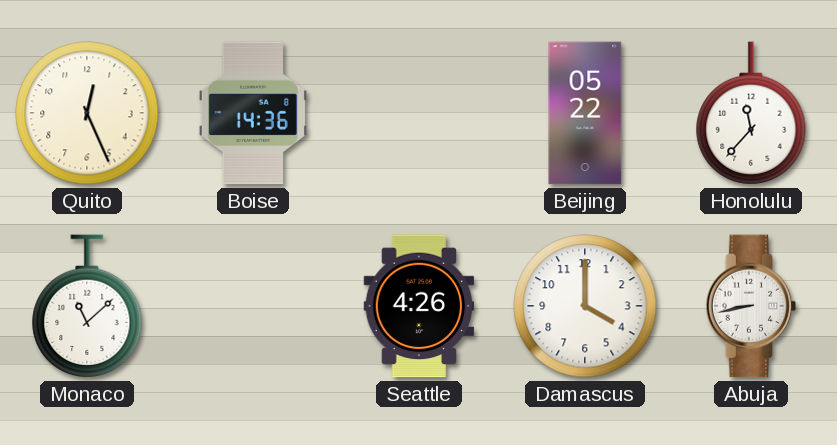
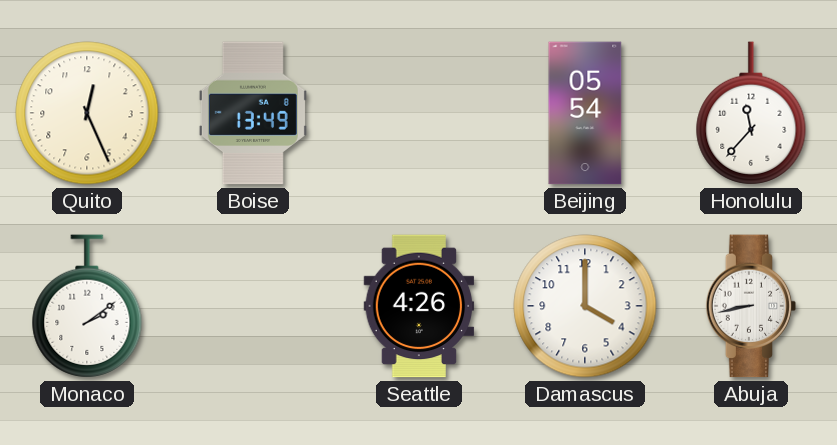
Boise: 14:36 -> 13:49
Beijing: 05:22 -> 05:54
Monaco: 11:08 -> 2:09
